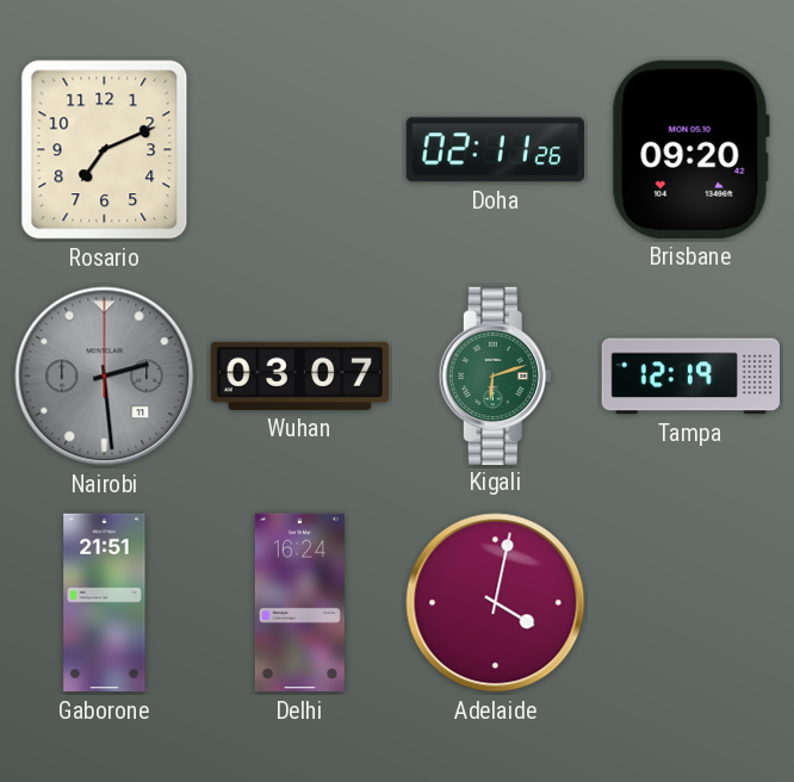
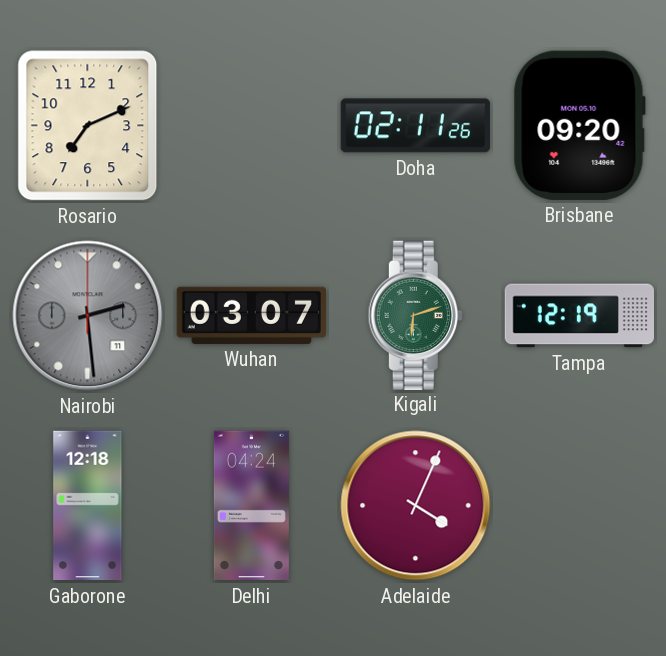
Gaborone: 21:51 -> 12:18
Delhi: 16:24 -> 04:24
Adelaide: 4:02 -> 4:04
